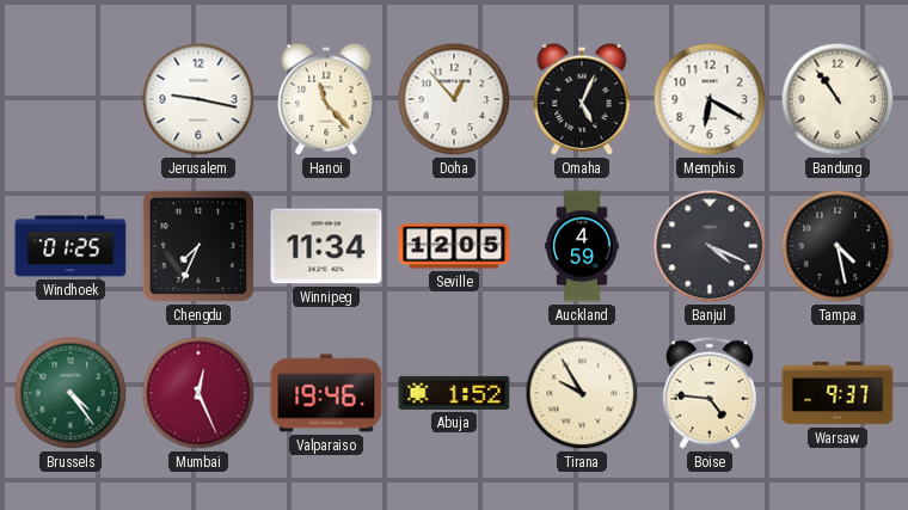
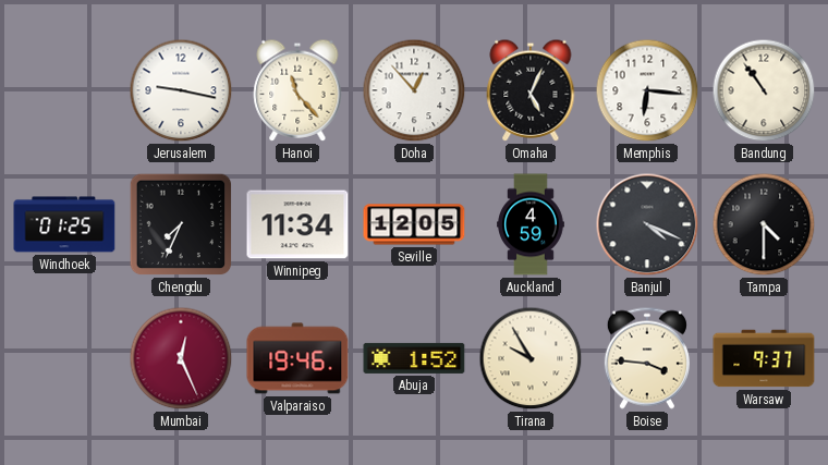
Memphis: 6:20 -> 6:16
Tampa: 4:28 -> 4:30
Brussels: 4:24 -> none
Boise: 4:46 -> 3:46
